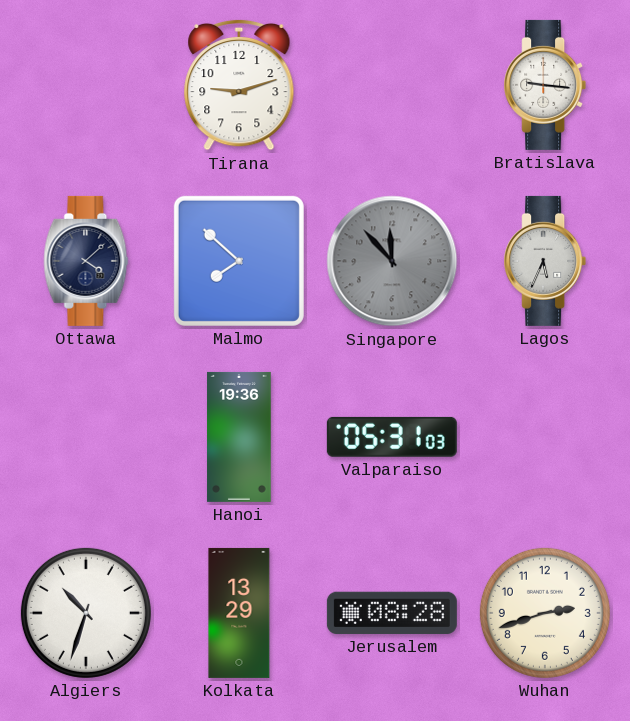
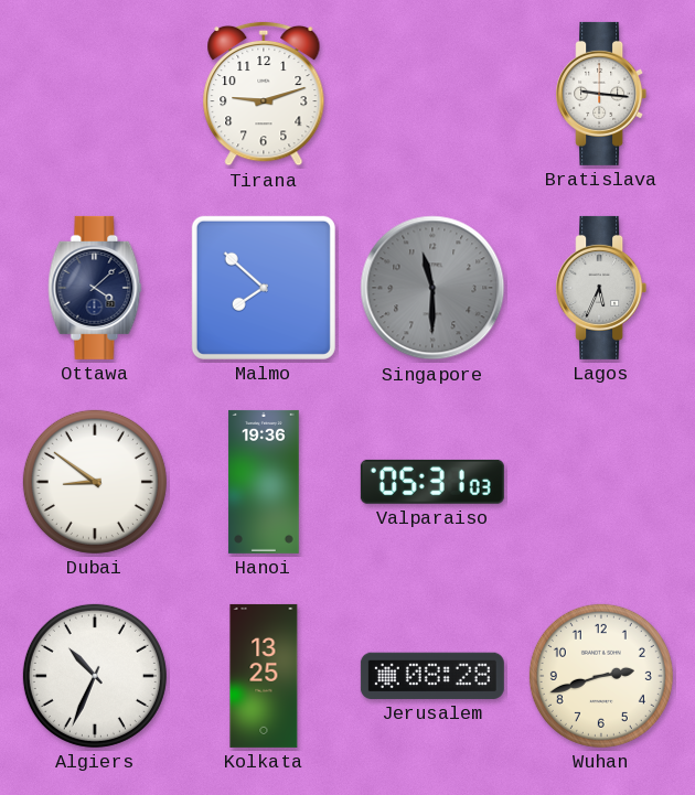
Singapore: 11:53 -> 11:30
Dubai: none -> 8:51
Algiers: 10:33 -> 10:34
Kolkata: 13:29 -> 13:25
